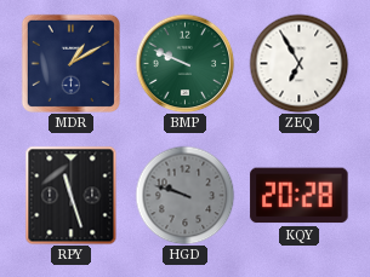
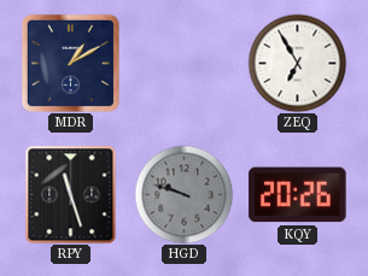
BMP: 9:49 -> none
KQY: 20:28 -> 20:26
